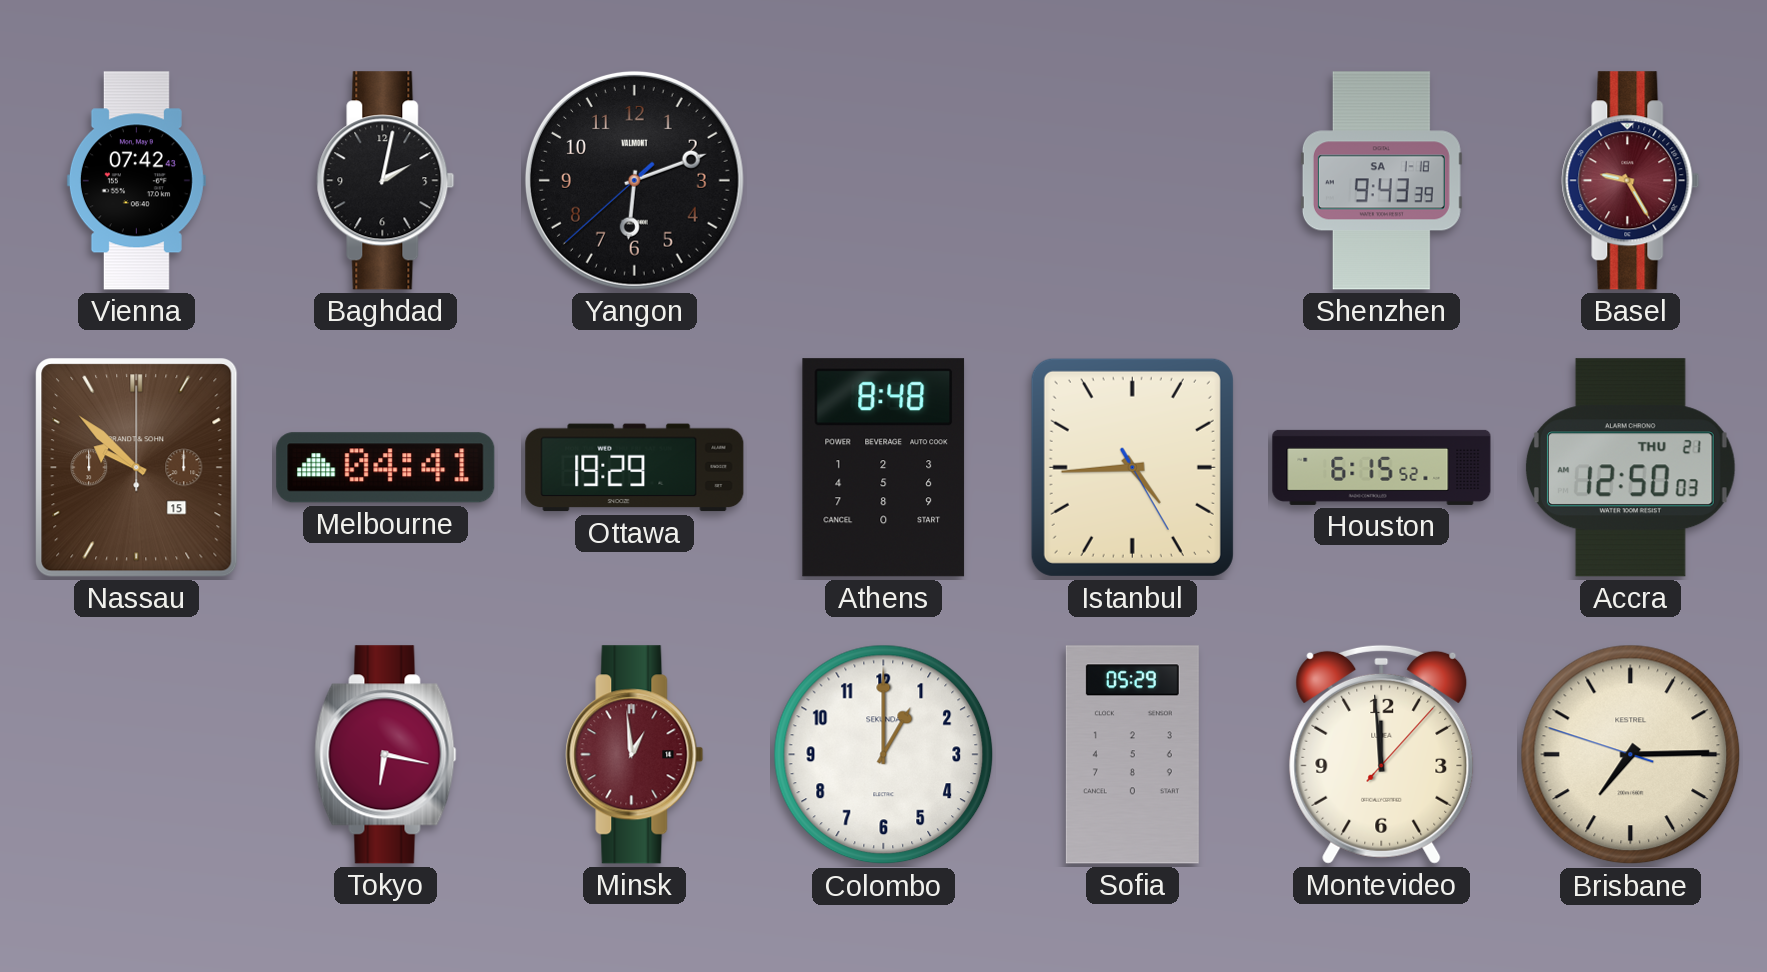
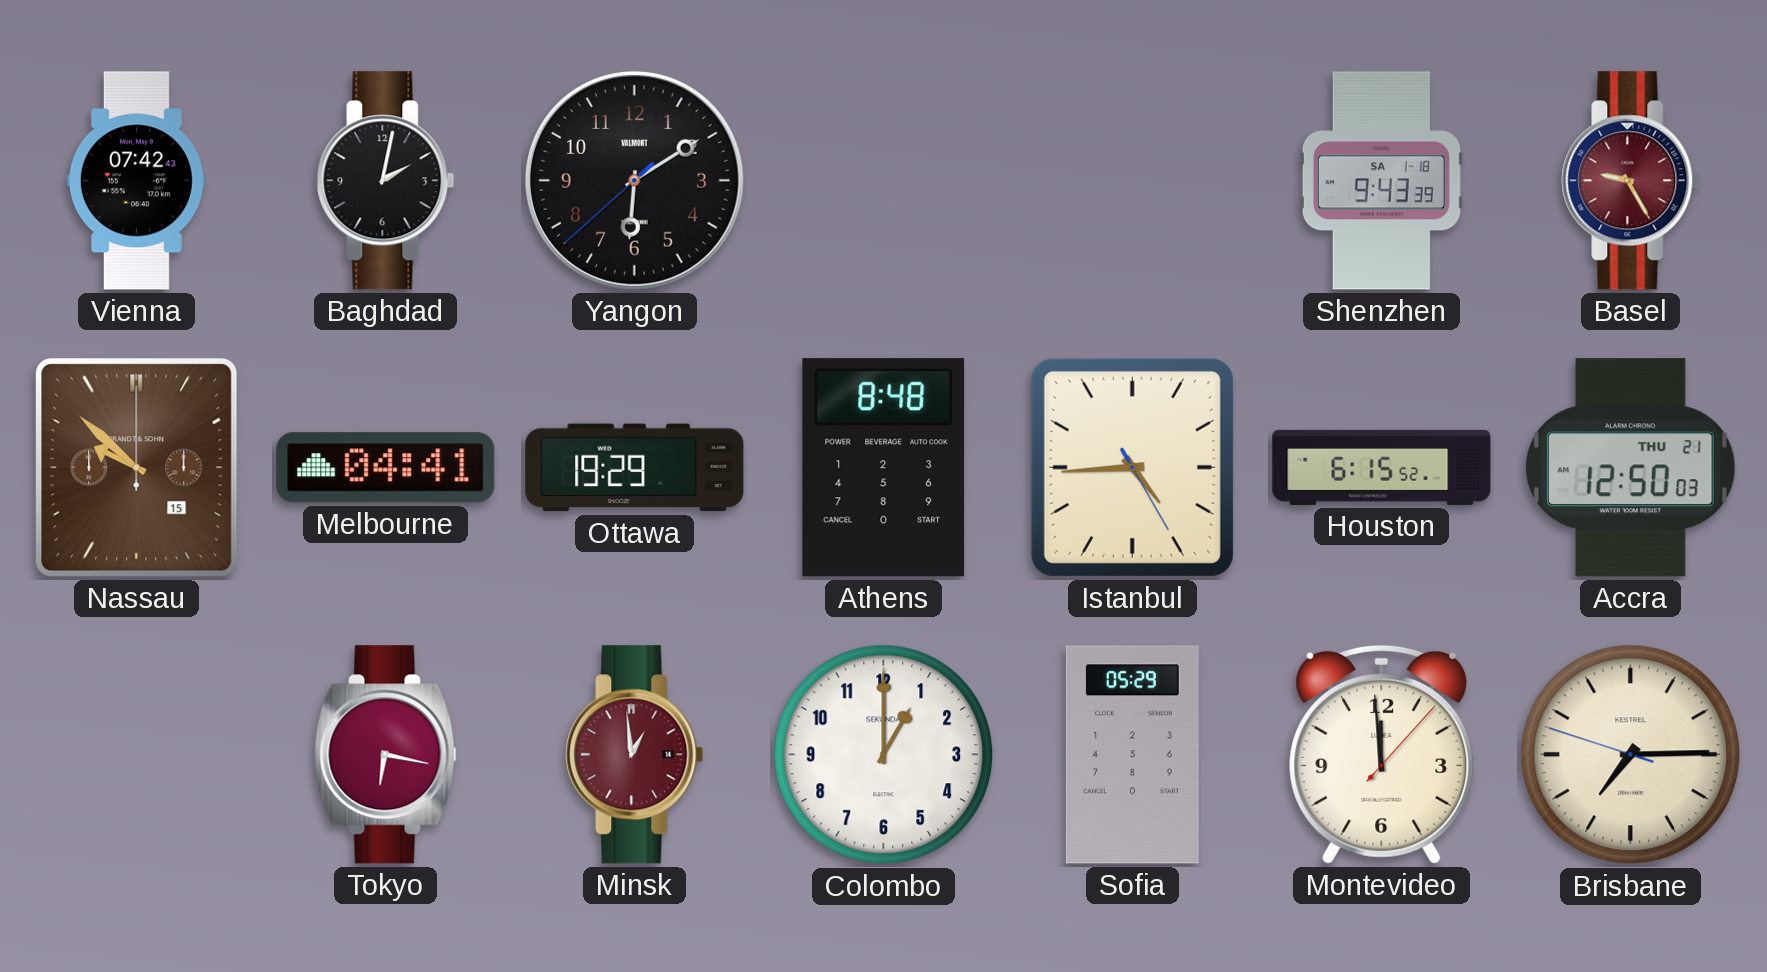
Yangon: 6:11 -> 6:09
